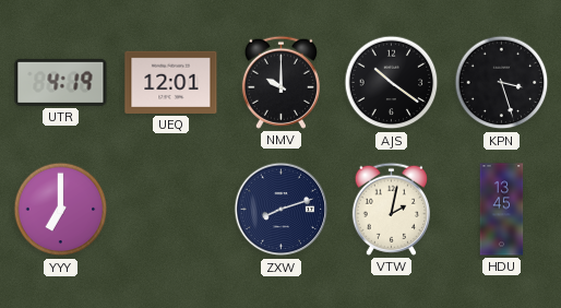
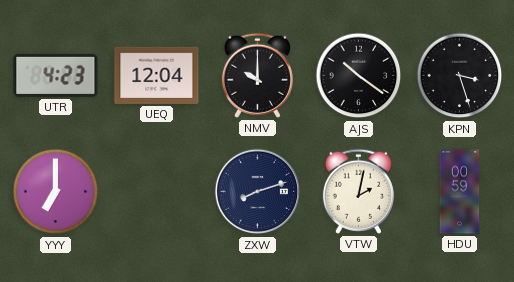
UTR: 4:19 -> 4:23
UEQ: 12:01 -> 12:04
HDU: 13:45 -> 00:59
